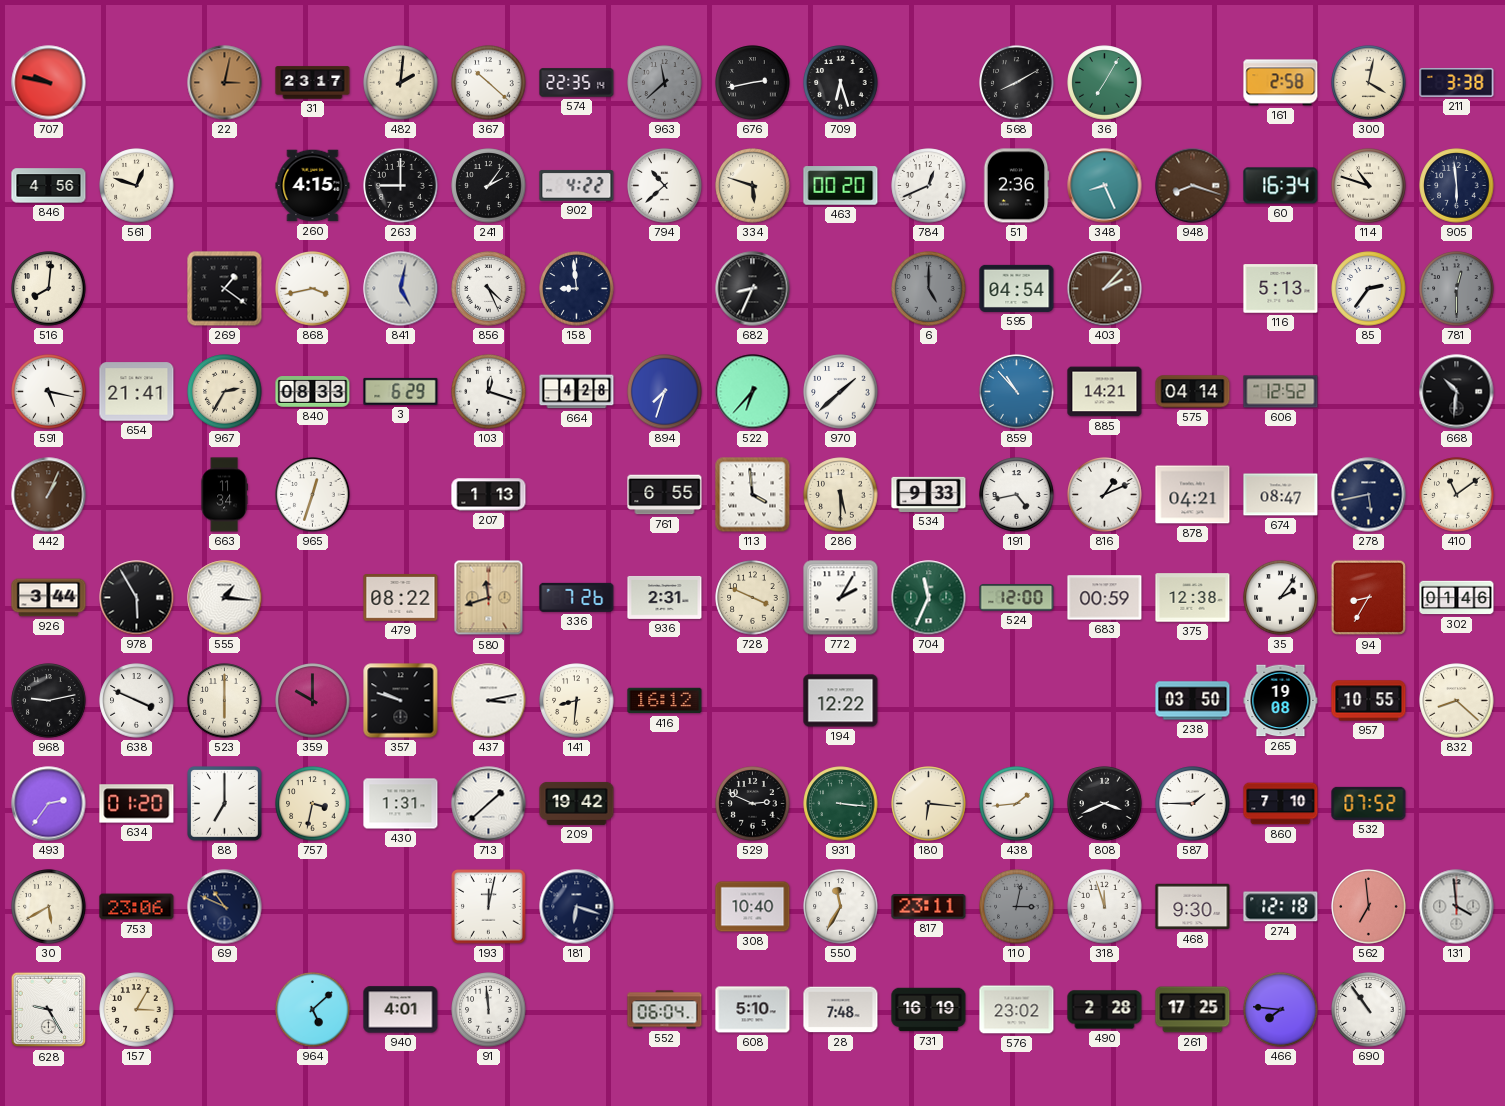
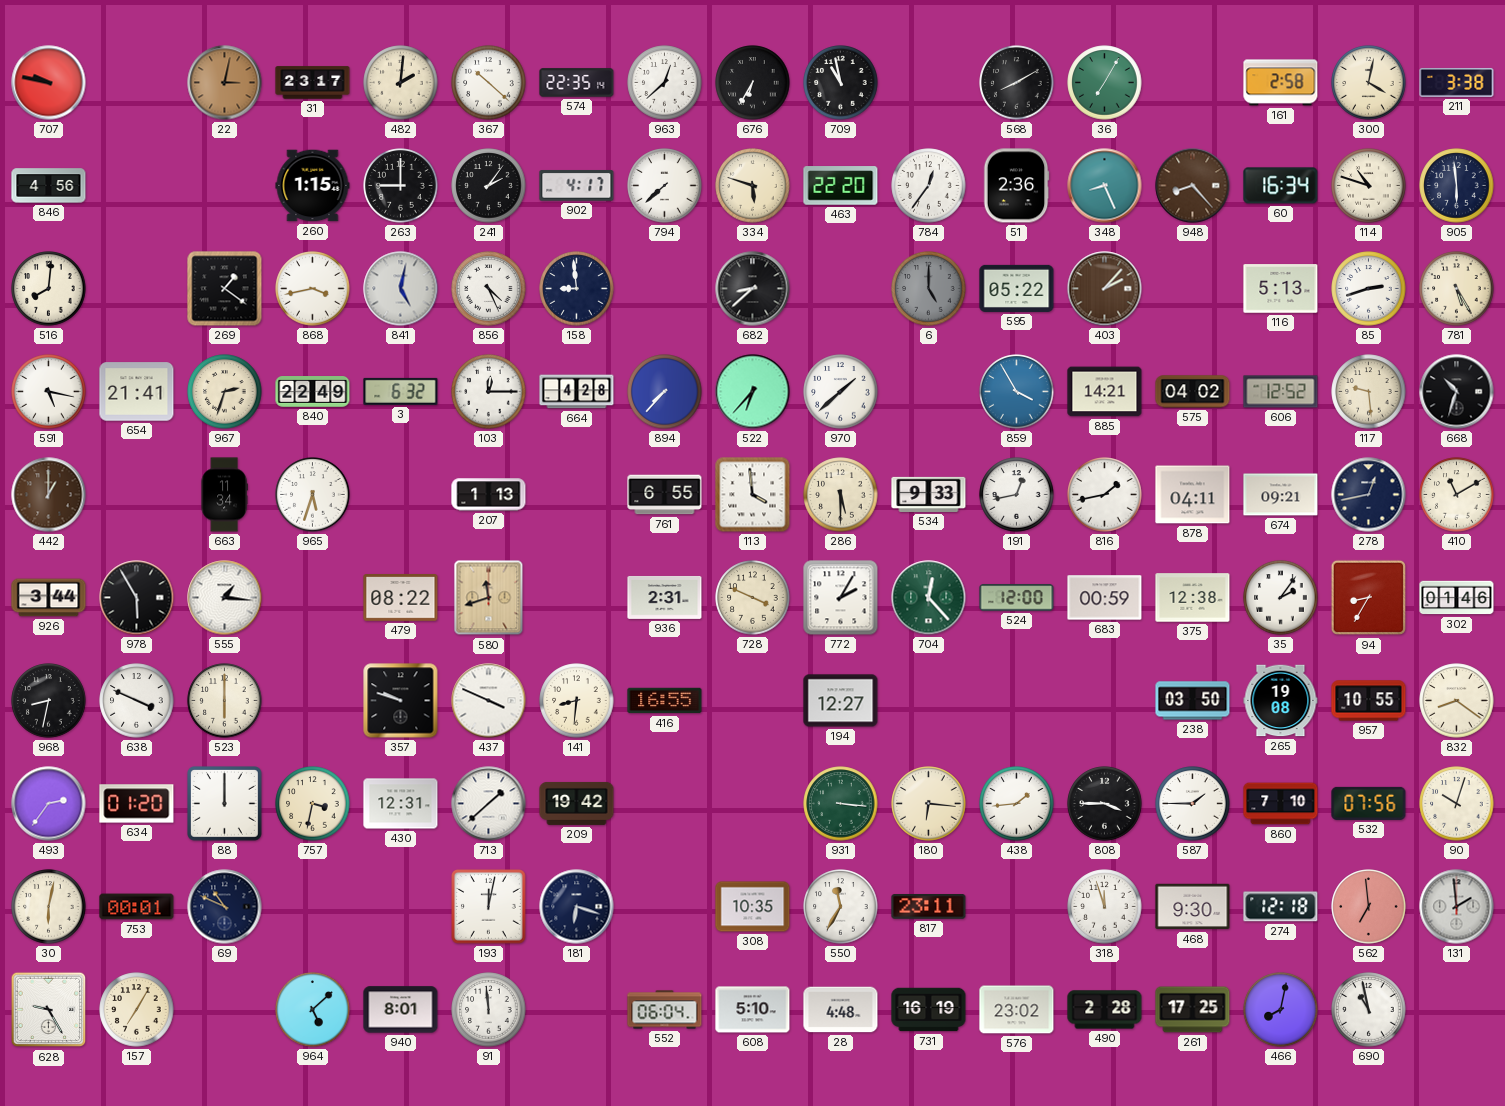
963: 11:38 -> 12:38
963 dial: grey -> white
676: 2:43 -> 6:35
709: 6:27 -> 10:58
561: 12:48 -> none
260: 4:15 -> 1:15
902: 4:22 -> 4:17
794: 10:38 -> 7:38
463: 00:20 -> 22:20
784: 12:41 -> 12:36
948: 8:18 -> 8:23
682: 8:34 -> 8:38
595: 04:54 -> 05:22
85: 2:36 -> 2:42
781: 12:30 -> 5:25
781 dial: grey -> cream
967: 2:35 -> 2:33
840: 08:33 -> 22:49
3: 6:29 -> 6:32
103: 12:18 -> 12:15
894: 7:33 -> 7:37
859: 10:53 -> 3:55
575: 04:14 -> 04:02
117: none -> 9:29
668: 10:31 -> 10:33
442: 1:04 -> 1:00
965: 12:33 -> 5:33
191: 4:43 -> 12:43
816: 1:11 -> 1:43
878: 04:21 -> 04:11
674: 08:47 -> 09:21
278: 5:43 -> 12:43
410: 11:09 -> 11:10
336: 7:26 -> none
704: 11:34 -> 12:23
968: 9:13 -> 8:32
359: 10:00 -> none
437: 3:13 -> 3:49
416: 16:12 -> 16:55
194: 12:22 -> 12:27
832: 8:22 -> 8:21
88: 7:00 -> 12:00
430: 1:31 -> 12:31
529: 2:49 -> none
808: 3:41 -> 3:45
532: 07:52 -> 07:56
90: none -> 10:03
30: 5:40 -> 6:02
753: 23:06 -> 00:01
308: 10:40 -> 10:35
110: 3:02 -> none
131: 3:59 -> 1:59
157: 3:05 -> 7:05
940: 4:01 -> 8:01
28: 7:48 -> 4:48
466: 7:46 -> 8:02
690: 10:54 -> 10:58
